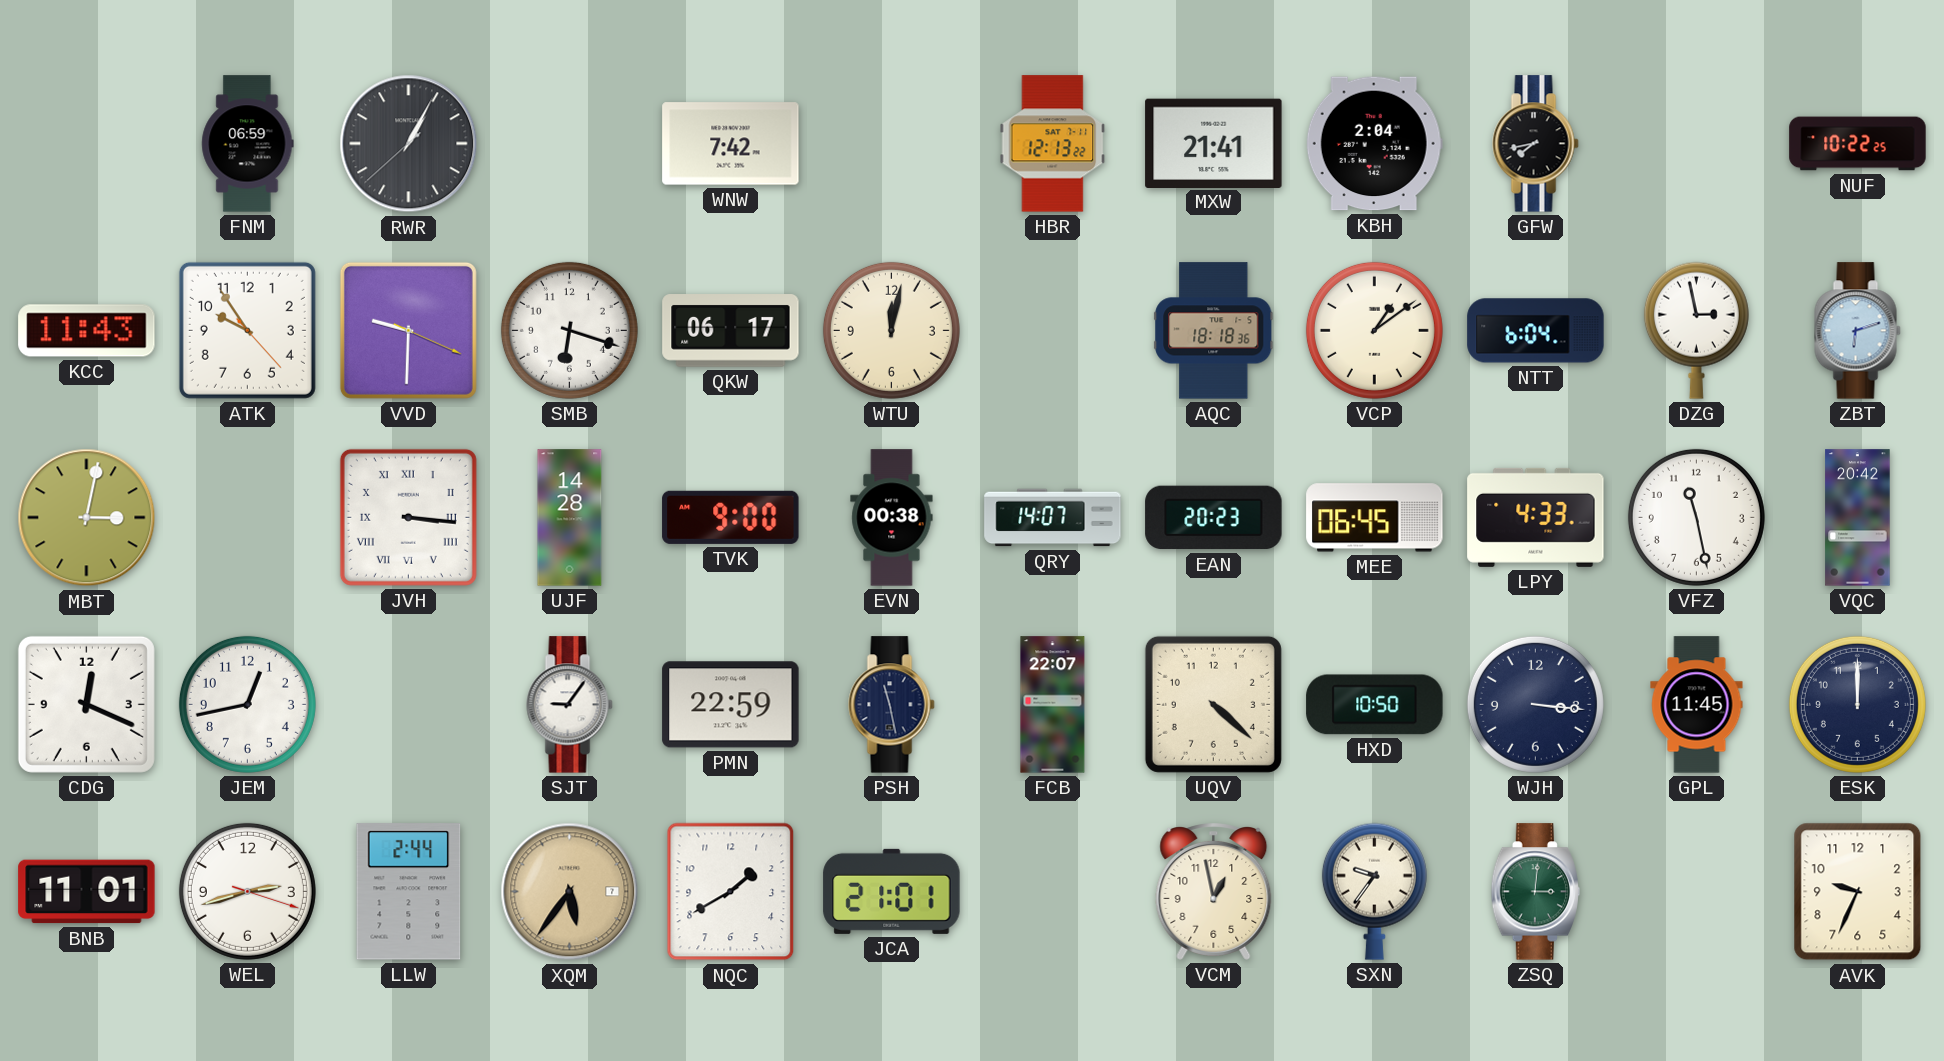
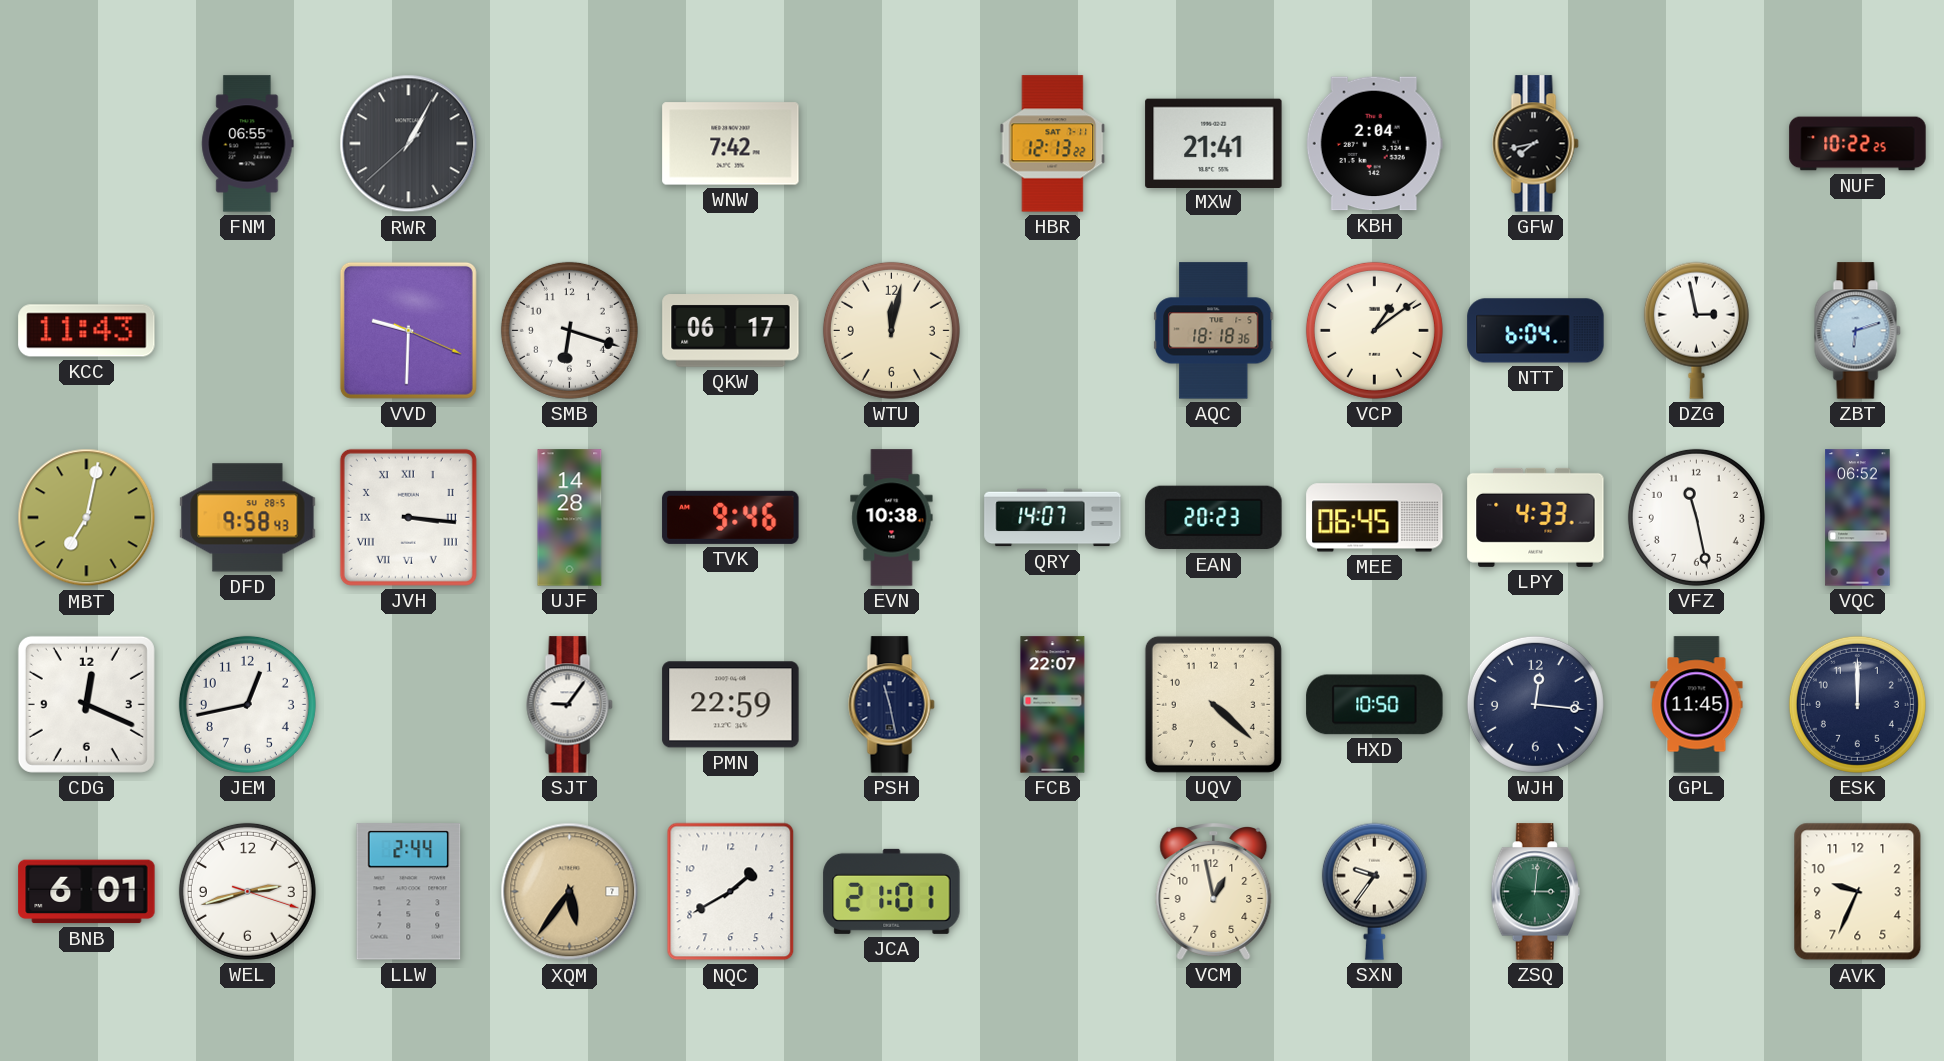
FNM: 06:59 -> 06:55
ATK: 9:54 -> none
MBT: 3:02 -> 7:02
DFD: none -> 9:58
TVK: 9:00 -> 9:46
EVN: 00:38 -> 10:38
VQC: 20:42 -> 06:52
WJH: 3:16 -> 12:16
BNB: 11:01 -> 6:01
